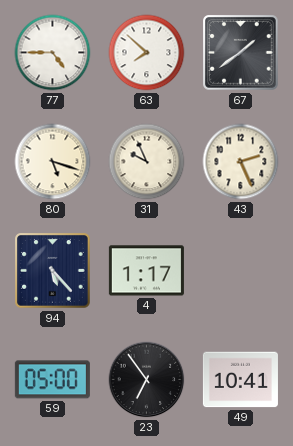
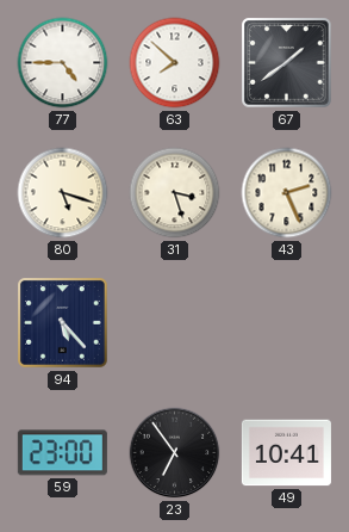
31: 9:56 -> 3:27
4: 1:17 -> none
59: 05:00 -> 23:00
